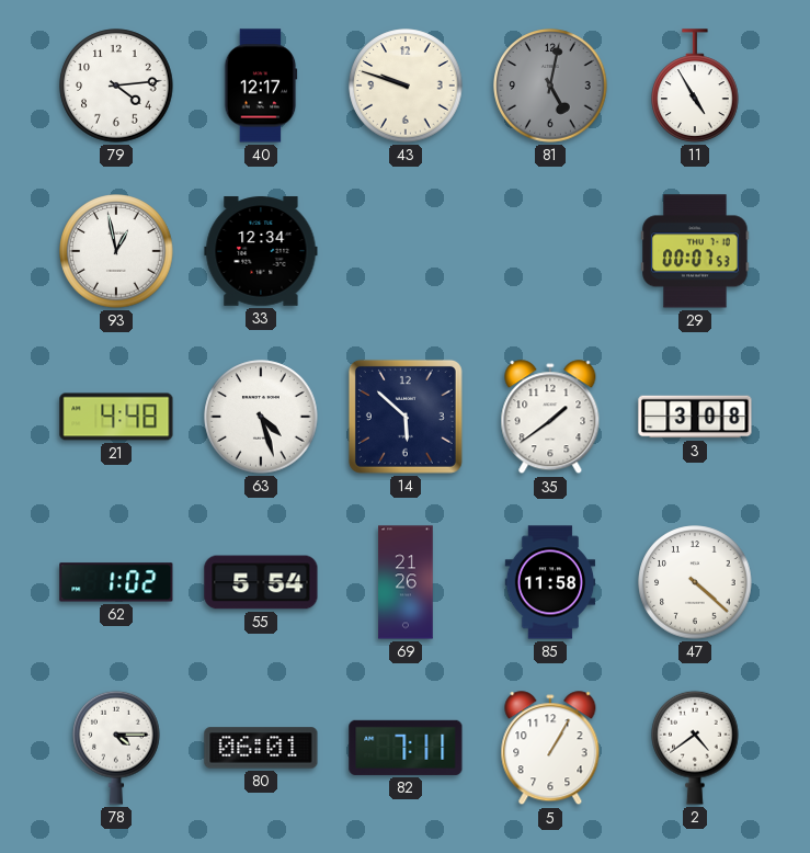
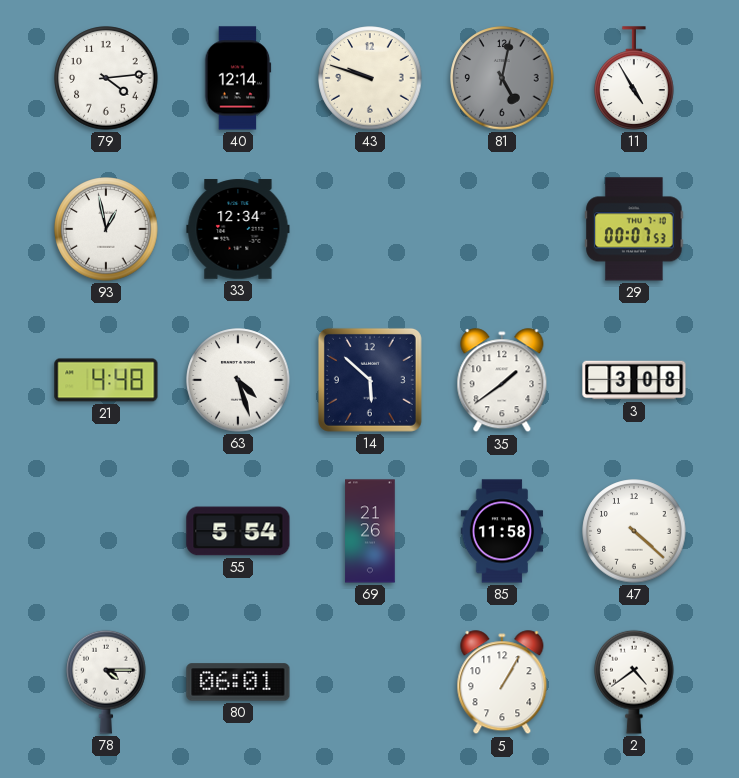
40: 12:17 -> 12:14
62: 1:02 -> none
82: 7:11 -> none
